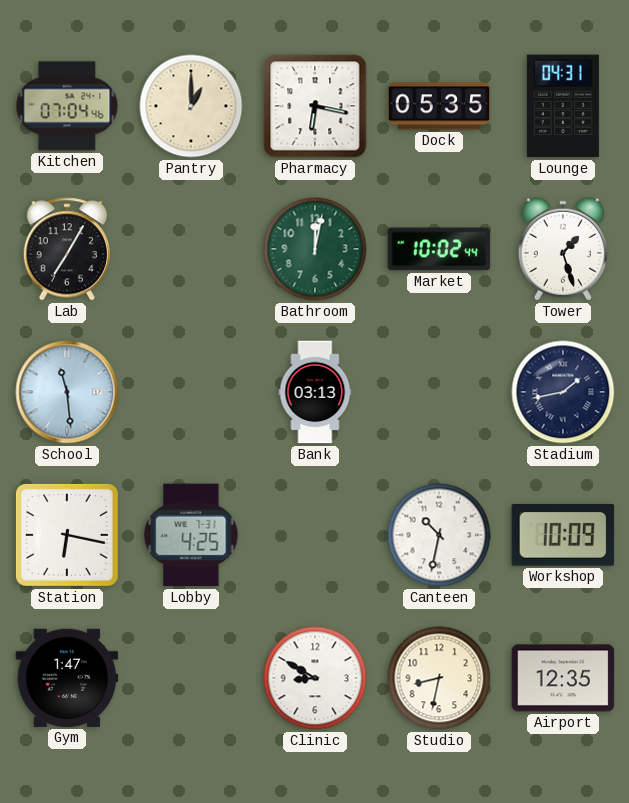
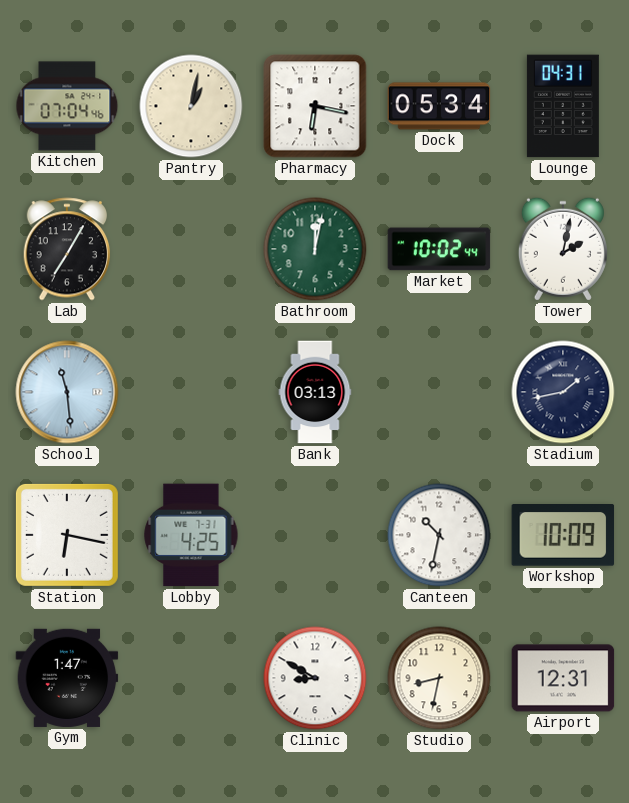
Pantry: 1:00 -> 1:02
Dock: 05:35 -> 05:34
Tower: 1:27 -> 2:02
Airport: 12:35 -> 12:31
